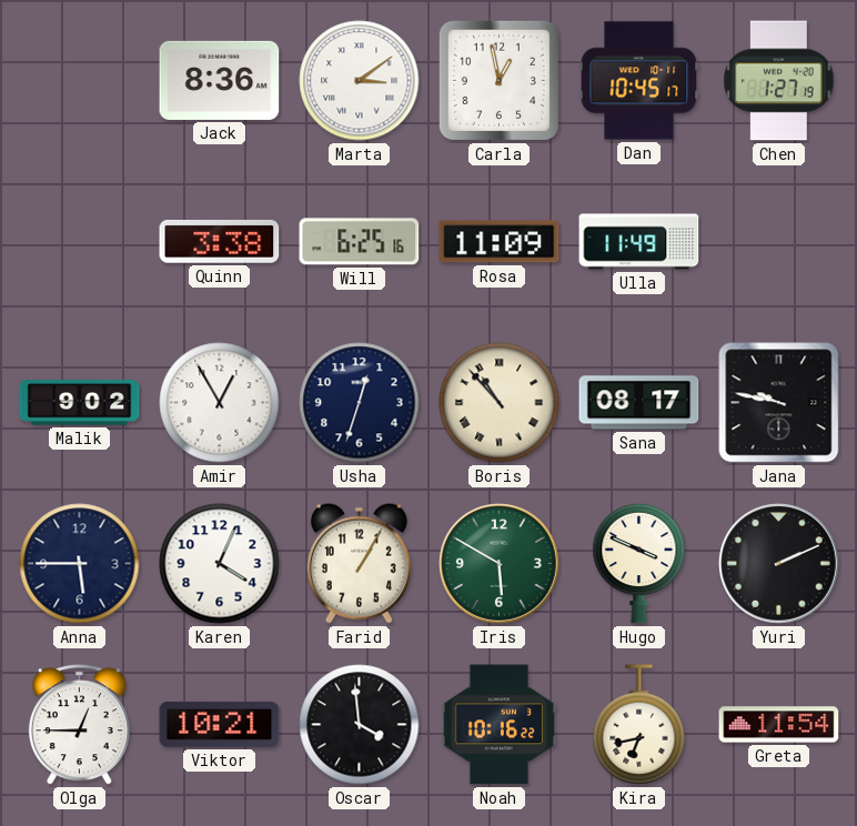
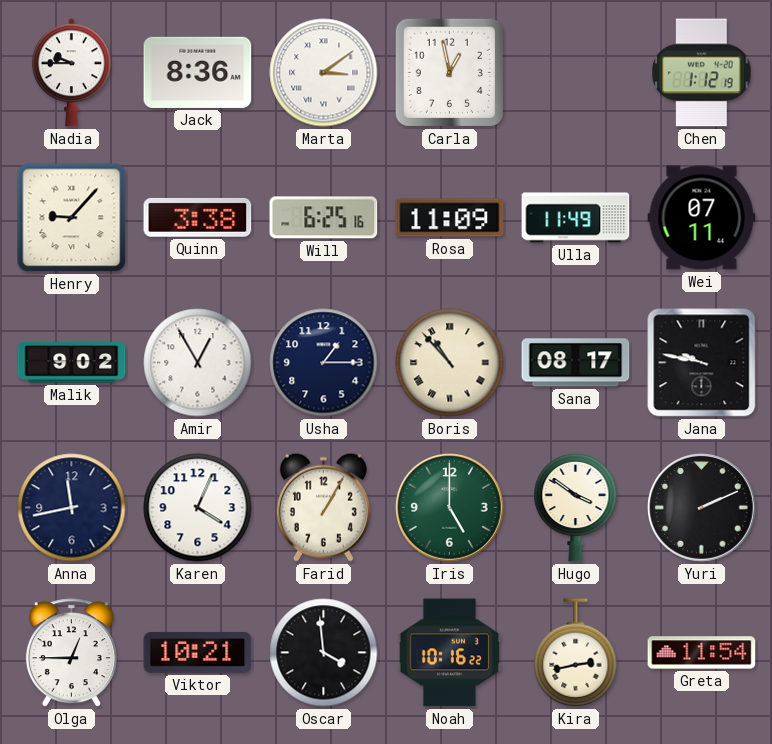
Nadia: none -> 9:45
Dan: 10:45 -> none
Chen: 1:27 -> 1:12
Henry: none -> 9:07
Wei: none -> 07:11
Usha: 12:33 -> 1:15
Anna: 5:45 -> 11:43
Iris: 5:50 -> 5:00
Hugo: 3:49 -> 3:51
Kira: 6:43 -> 2:43
